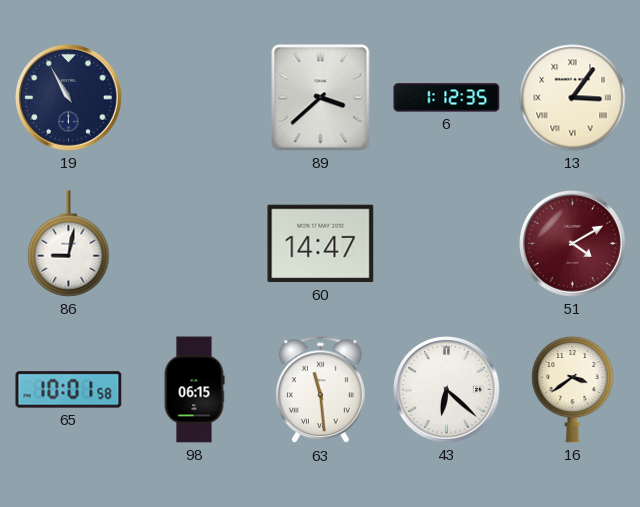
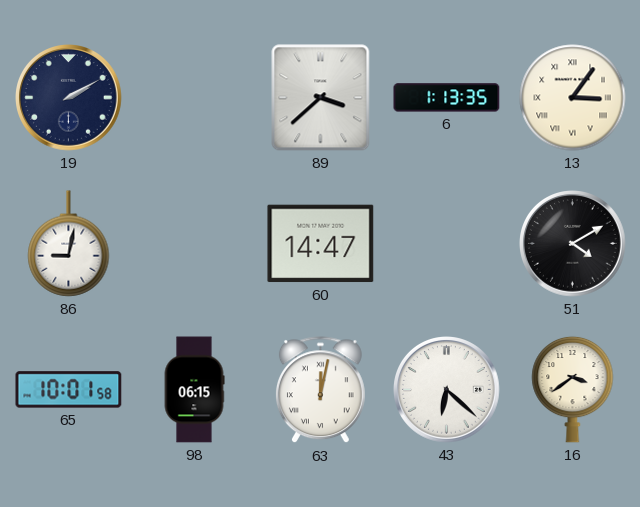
19: 10:55 -> 2:10
6: 1:12 -> 1:13
51 dial: burgundy -> black
63: 11:29 -> 12:02
